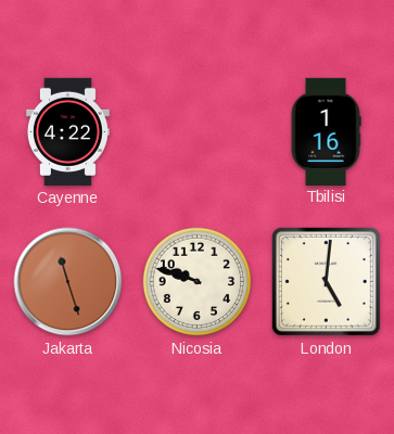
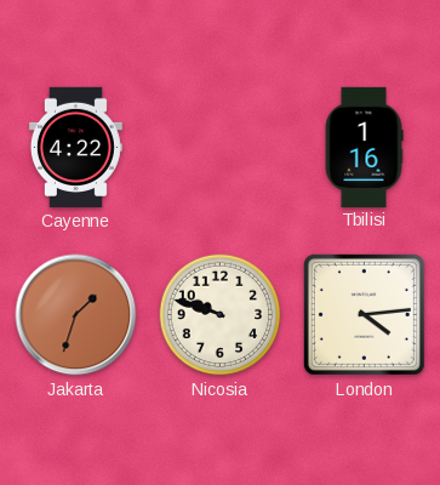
Jakarta: 11:27 -> 1:33
London: 5:01 -> 4:14
